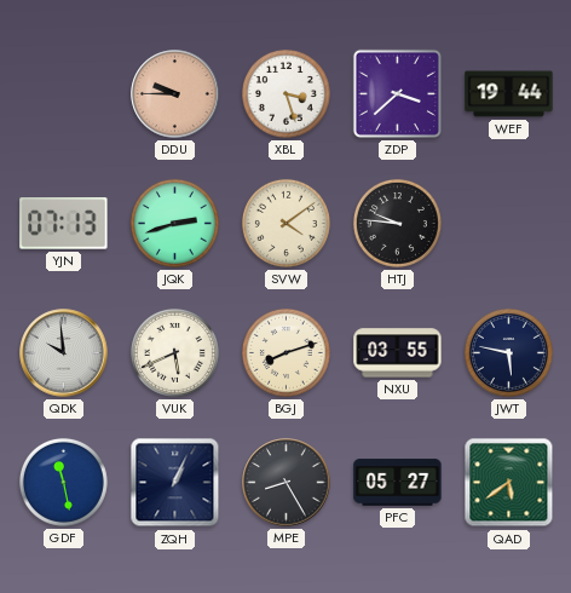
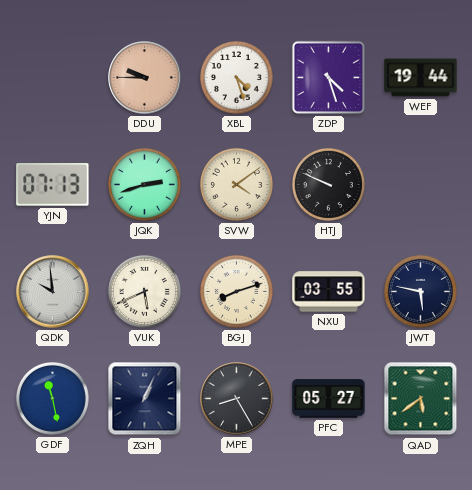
XBL: 3:27 -> 4:27
ZDP: 3:38 -> 4:27
HTJ: 9:46 -> 9:49
